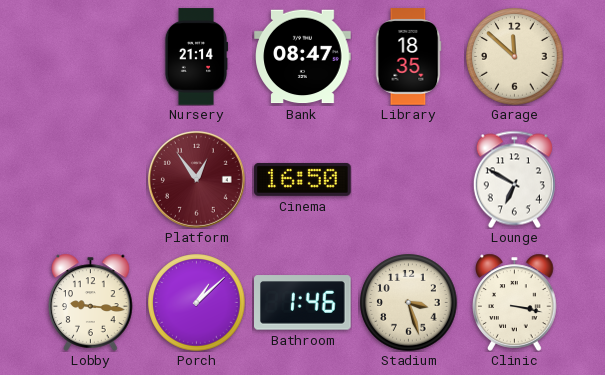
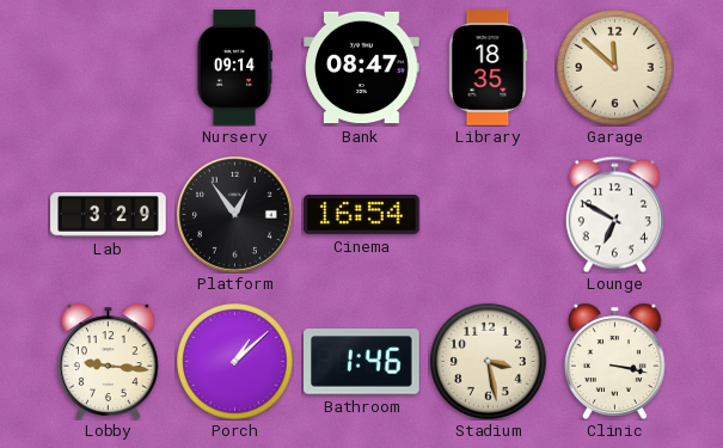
Nursery: 21:14 -> 09:14
Lab: none -> 3:29
Platform dial: burgundy -> black
Cinema: 16:50 -> 16:54
Stadium: 3:27 -> 3:28
